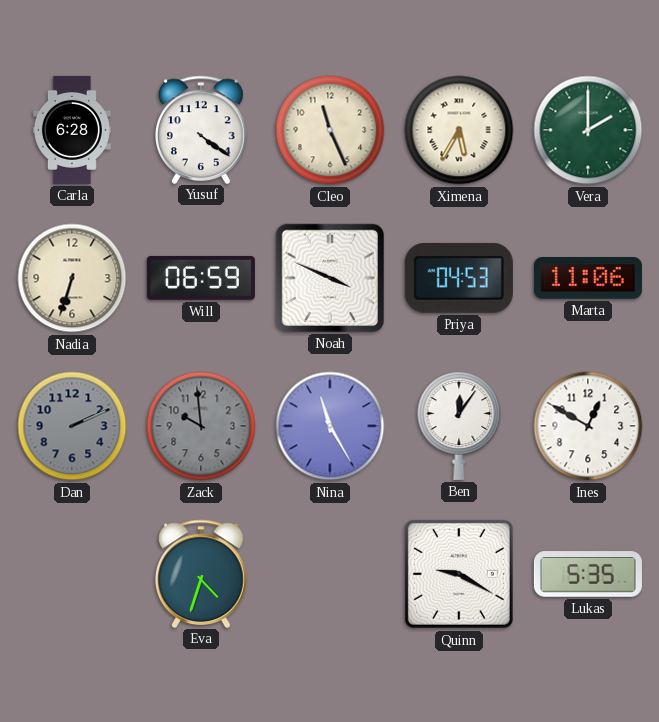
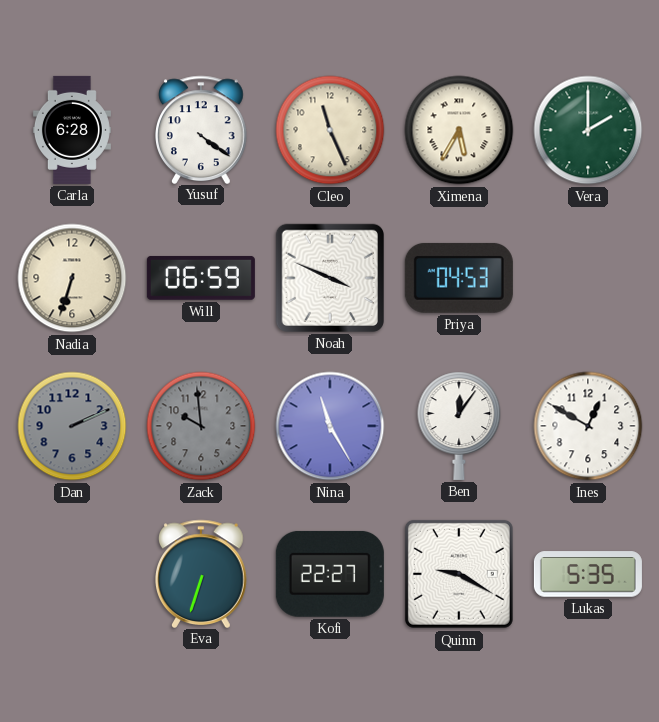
Marta: 11:06 -> none
Eva: 4:33 -> 6:33
Kofi: none -> 22:27
